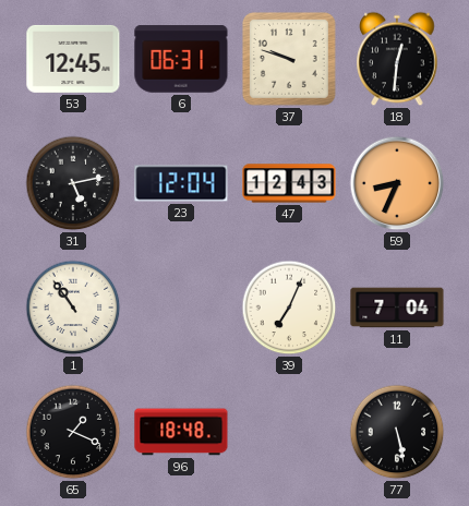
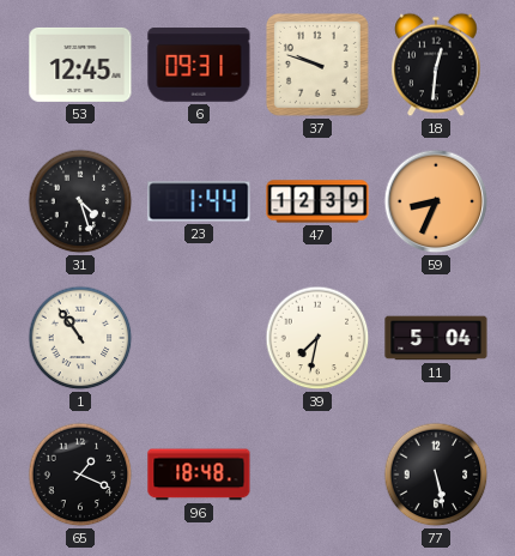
6: 06:31 -> 09:31
31: 5:13 -> 4:27
23: 12:04 -> 1:44
47: 12:43 -> 12:39
39: 7:04 -> 7:32
11: 7:04 -> 5:04
